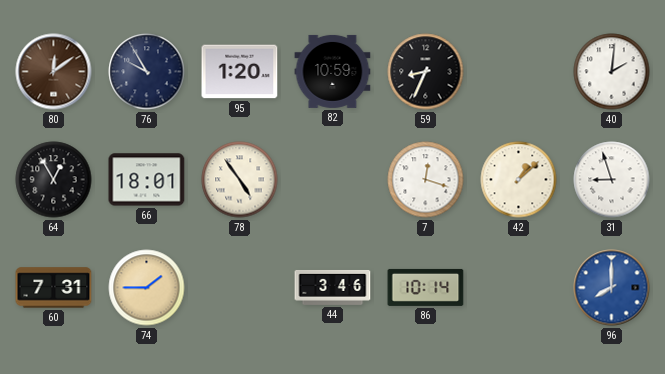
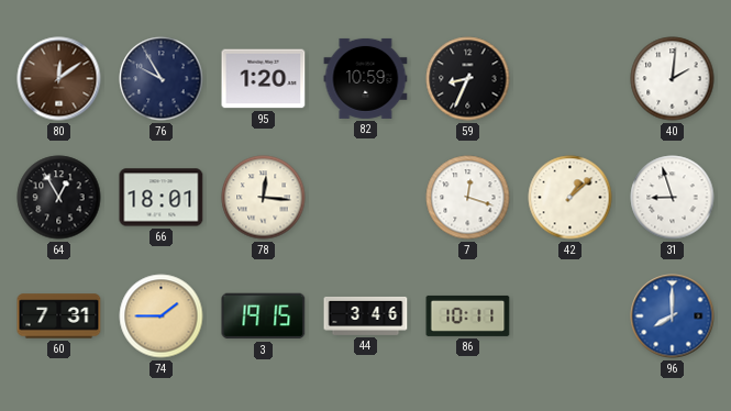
78: 4:54 -> 12:16
3: none -> 19:15
86: 10:14 -> 10:11
